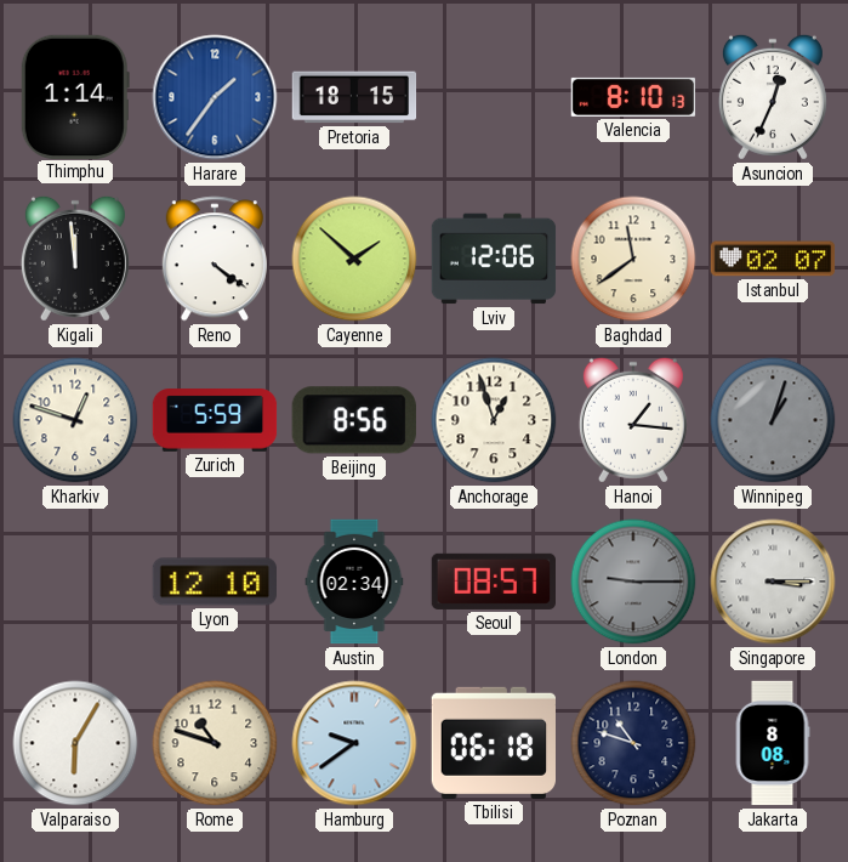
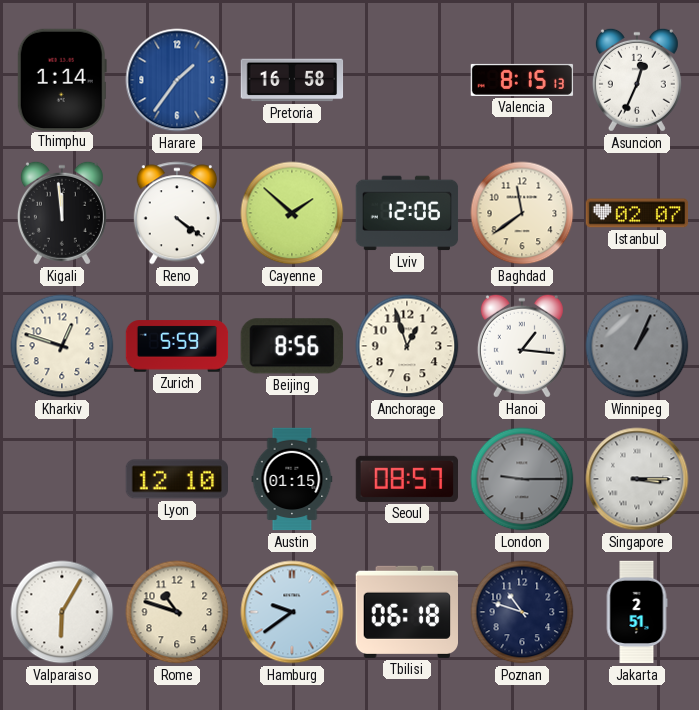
Pretoria: 18:15 -> 16:58
Valencia: 8:10 -> 8:15
Winnipeg: 1:03 -> 1:04
Austin: 02:34 -> 01:15
Jakarta: 8:08 -> 2:51
